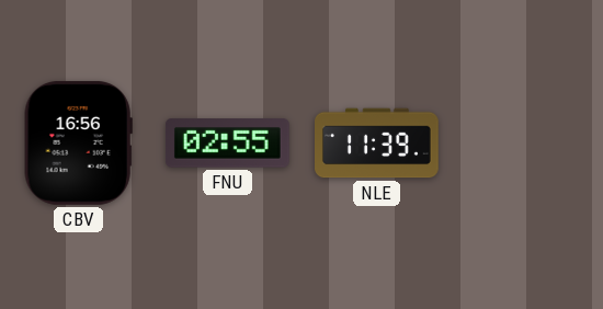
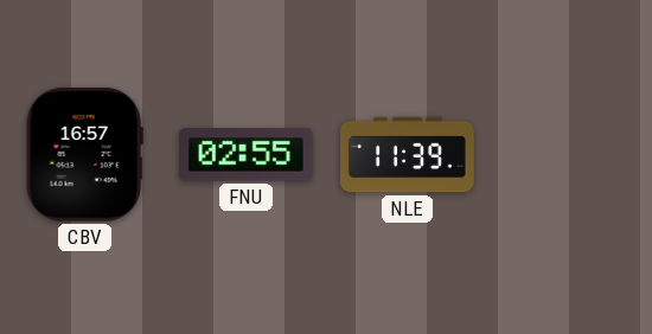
CBV: 16:56 -> 16:57
